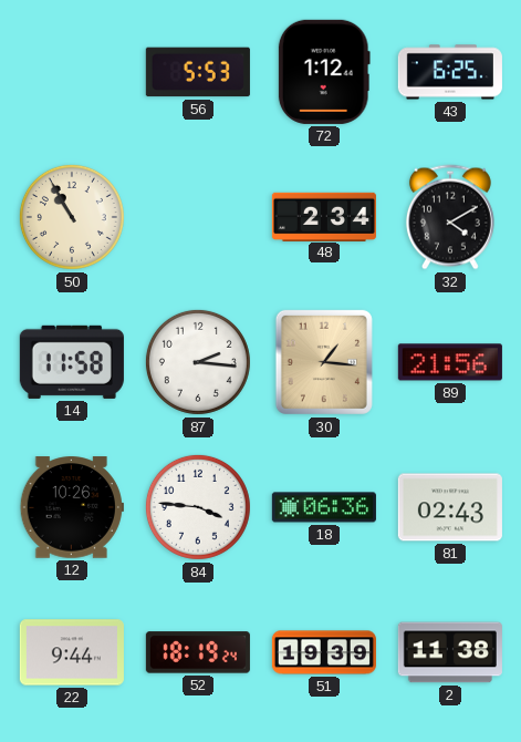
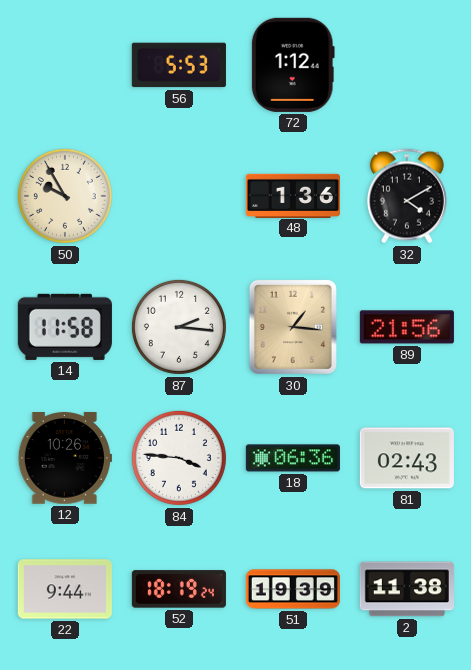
43: 6:25 -> none
50: 10:55 -> 9:55
48: 2:34 -> 1:36
